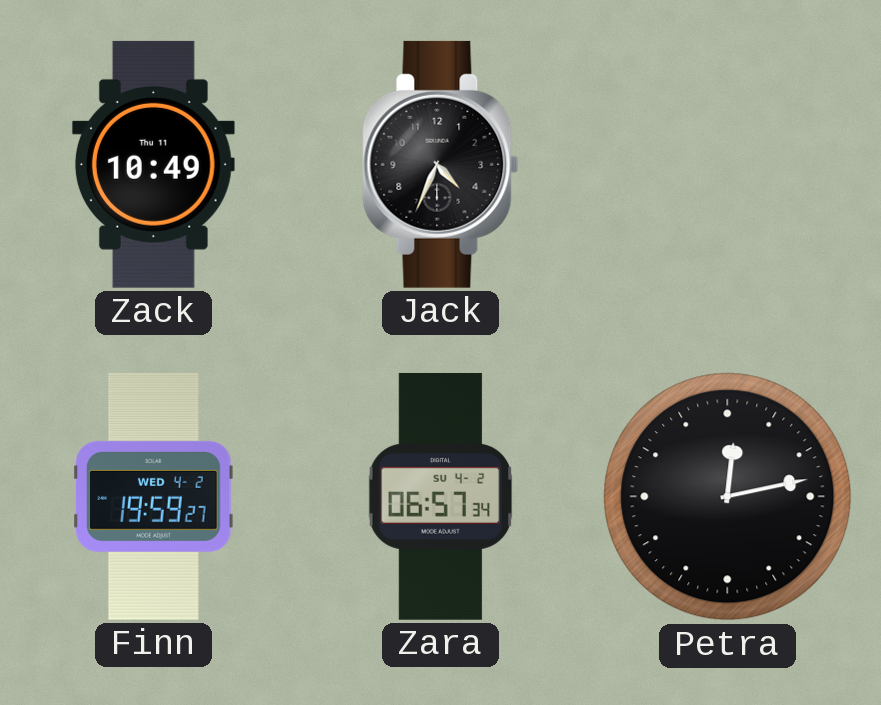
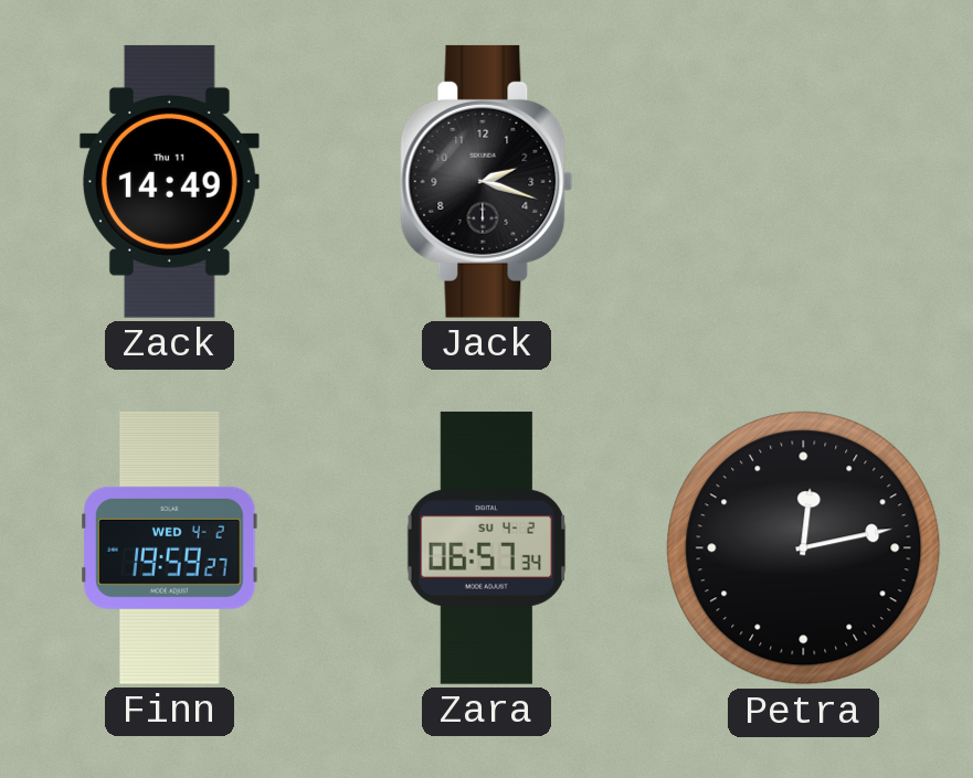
Zack: 10:49 -> 14:49
Jack: 4:34 -> 2:18
